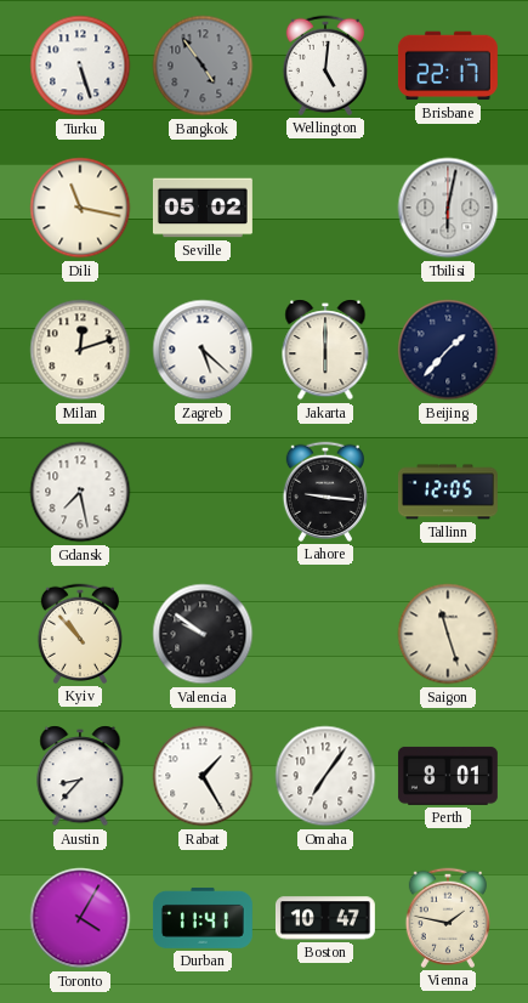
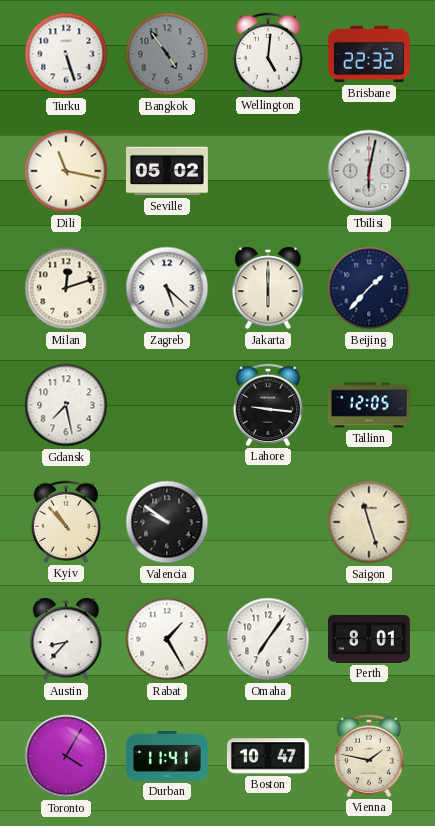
Brisbane: 22:17 -> 22:32
